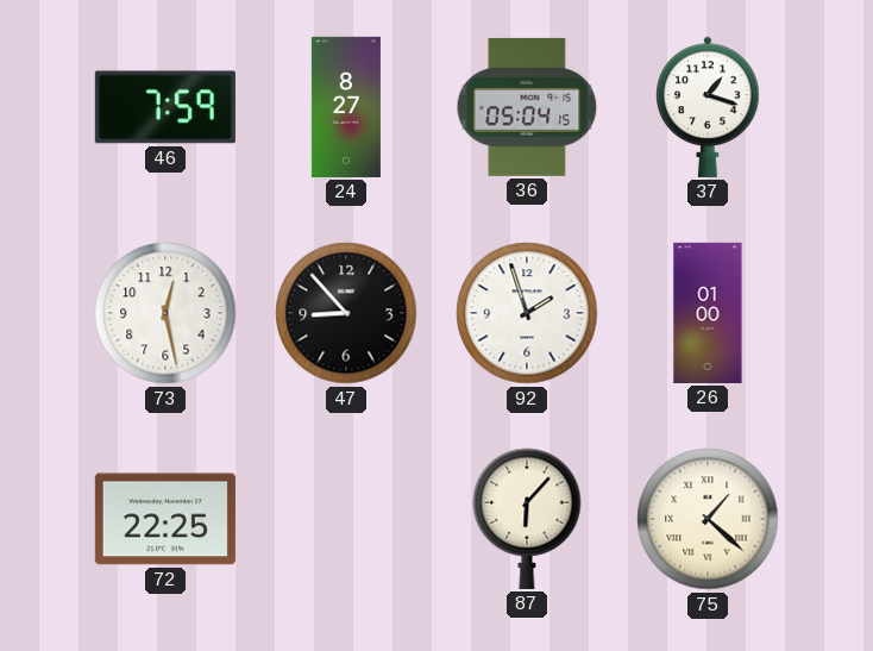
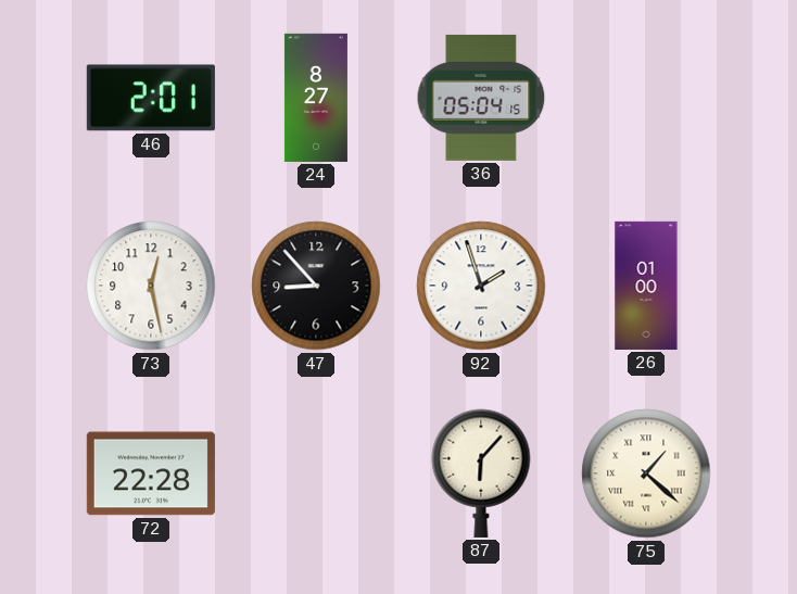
46: 7:59 -> 2:01
37: 1:18 -> none
72: 22:25 -> 22:28
